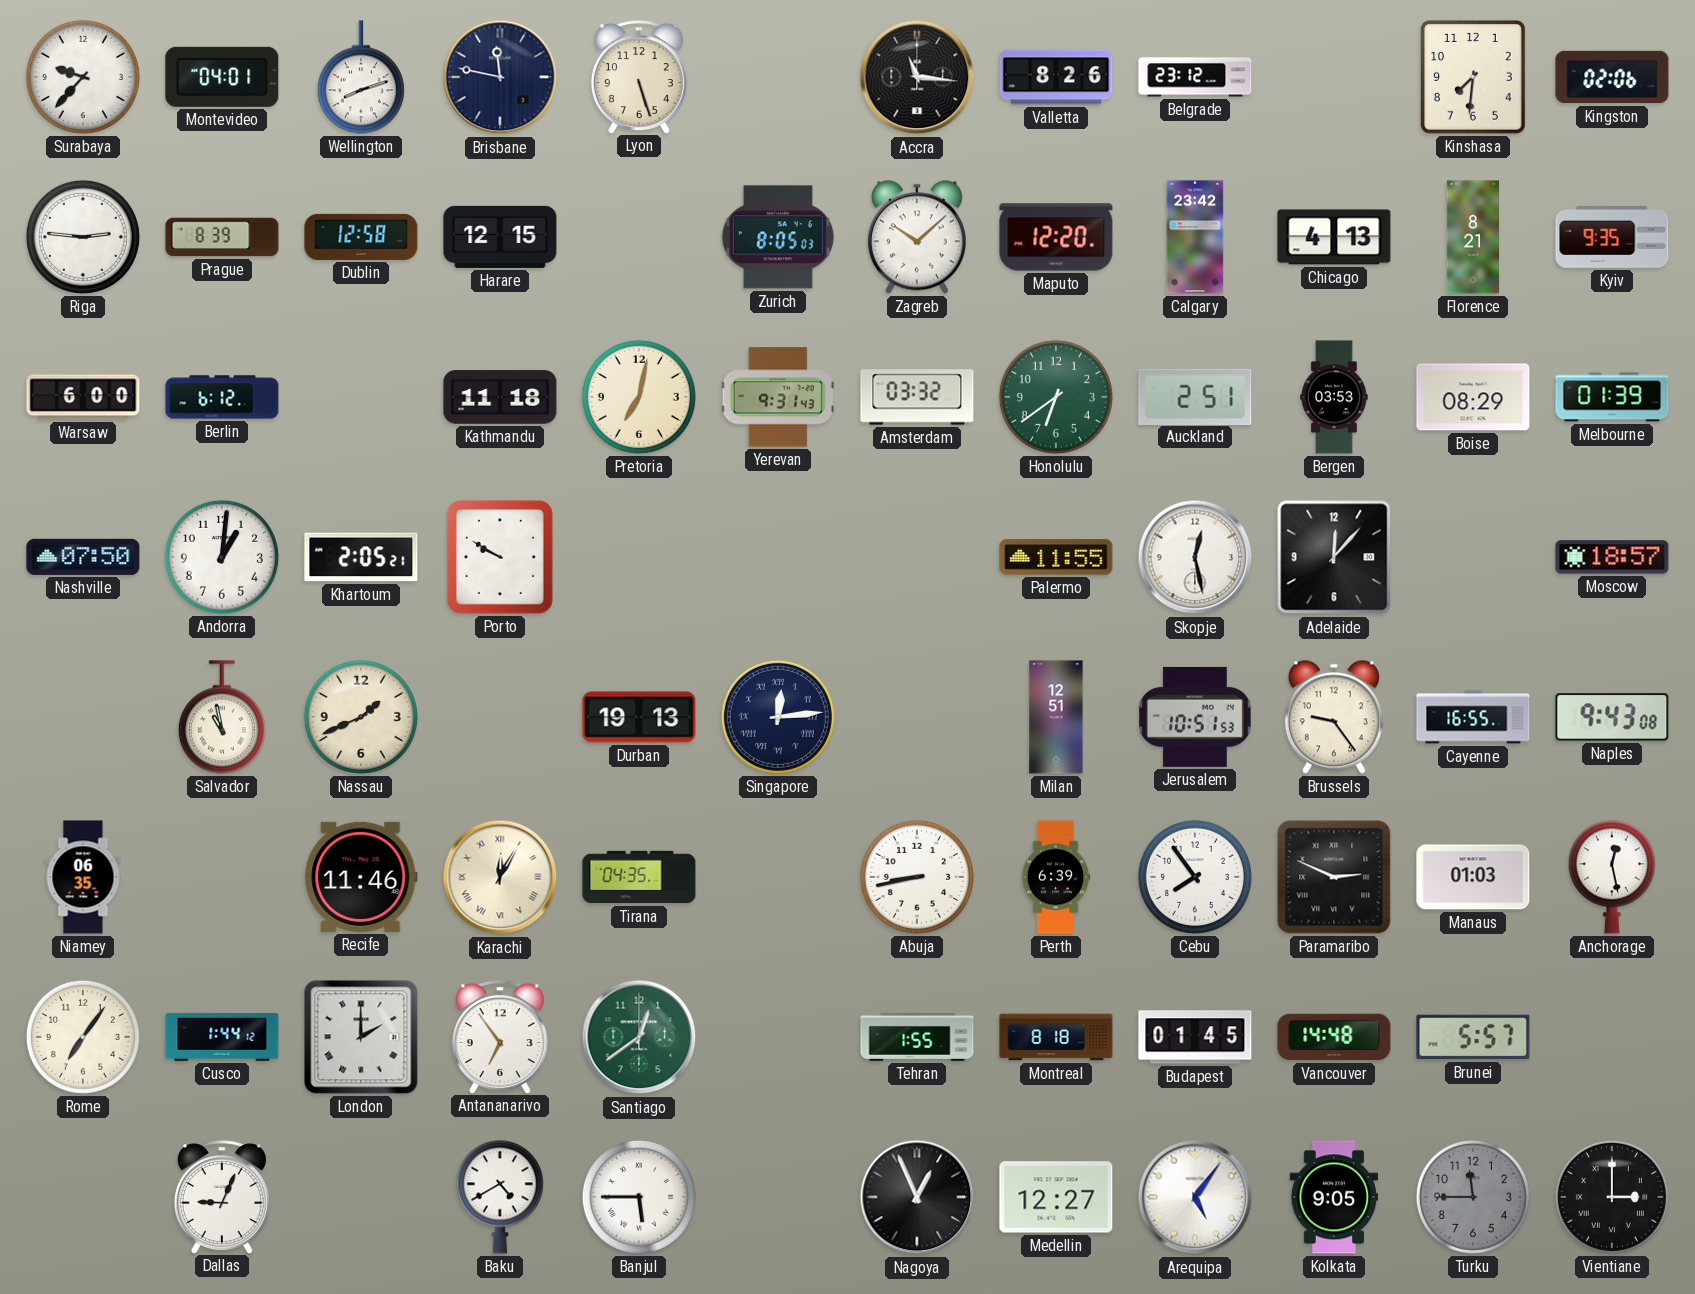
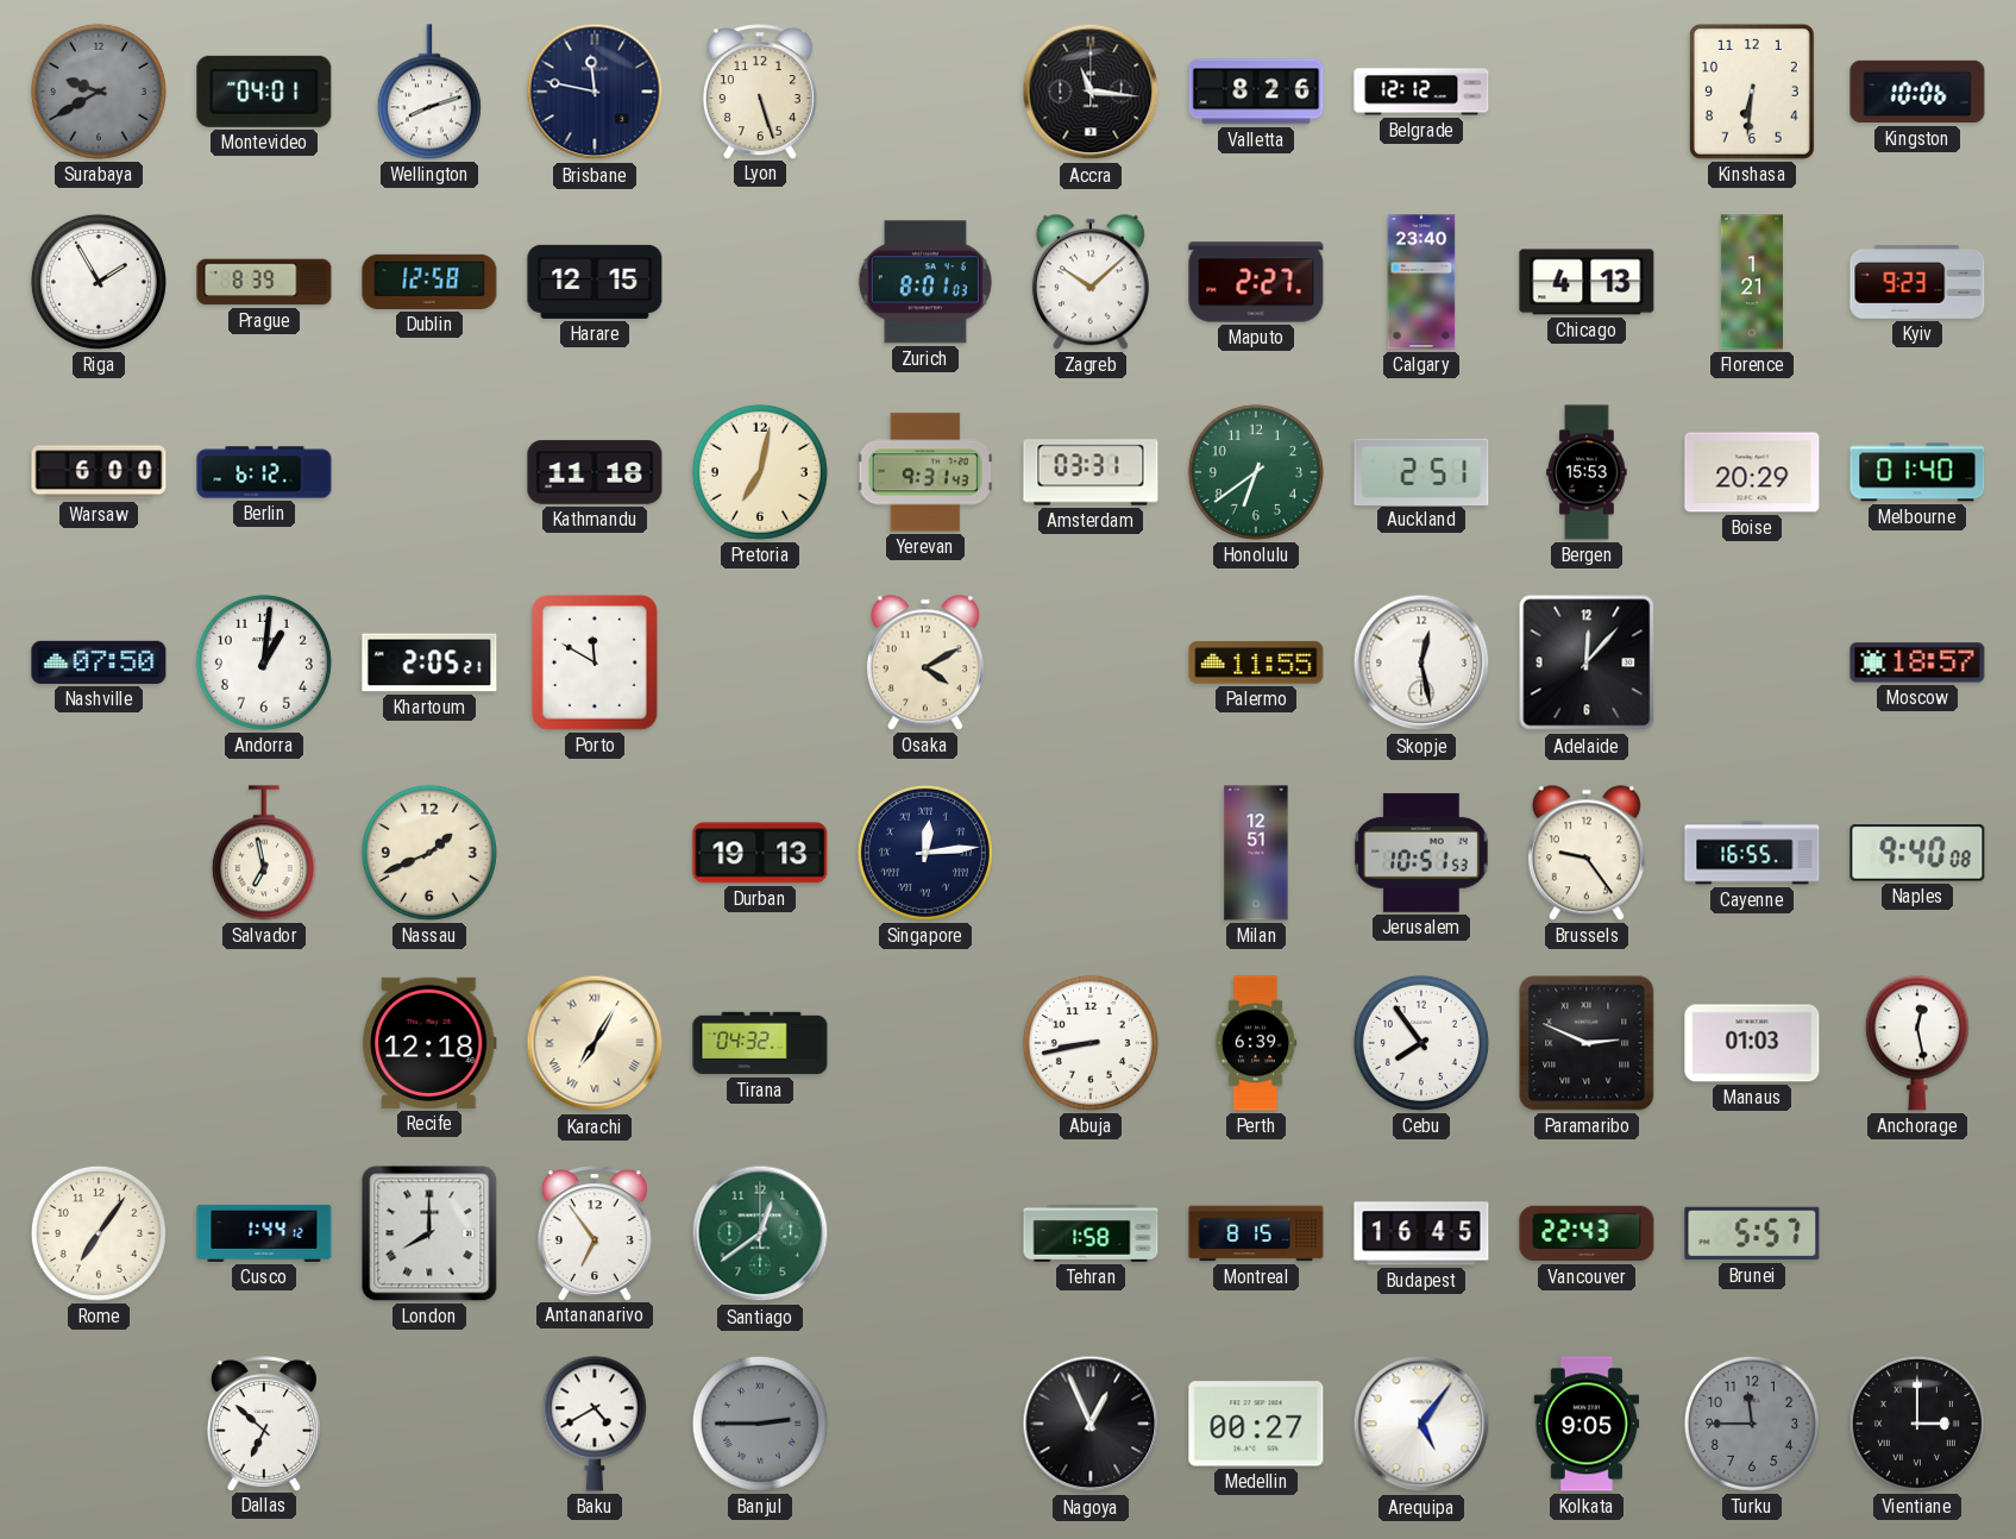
Surabaya: 9:37 -> 9:40
Surabaya dial: white -> grey
Belgrade: 23:12 -> 12:12
Kinshasa: 7:31 -> 6:31
Kingston: 02:06 -> 10:06
Riga: 2:46 -> 1:55
Zurich: 8:05 -> 8:01
Maputo: 12:20 -> 2:27
Calgary: 23:42 -> 23:40
Florence: 8:21 -> 1:21
Kyiv: 9:35 -> 9:23
Amsterdam: 03:32 -> 03:31
Bergen: 03:53 -> 15:53
Boise: 08:29 -> 20:29
Melbourne: 01:39 -> 01:40
Porto: 9:50 -> 11:50
Osaka: none -> 4:10
Salvador: 10:58 -> 6:58
Naples: 9:43 -> 9:40
Niamey: 06:35 -> none
Recife: 11:46 -> 12:18
Karachi: 12:05 -> 7:05
Tirana: 04:35 -> 04:32
London: 2:00 -> 8:00
Tehran: 1:55 -> 1:58
Montreal: 8:18 -> 8:15
Budapest: 01:45 -> 16:45
Vancouver: 14:48 -> 22:43
Dallas: 9:04 -> 6:52
Banjul: 5:45 -> 2:45
Banjul dial: white -> grey
Medellin: 12:27 -> 00:27
